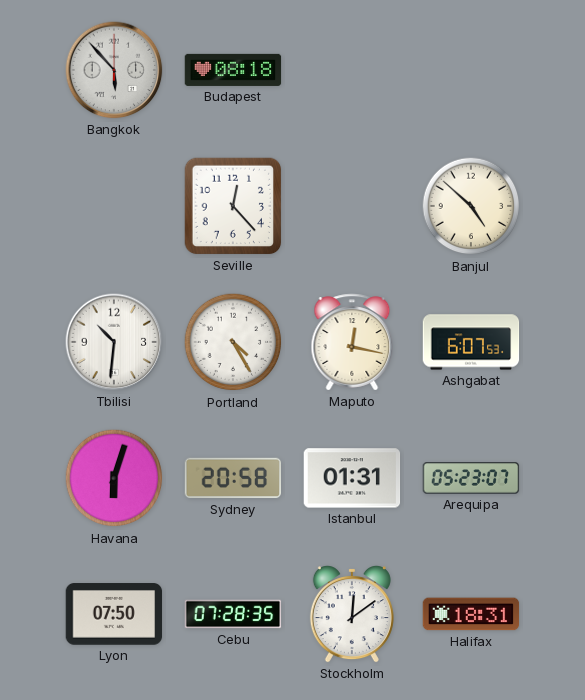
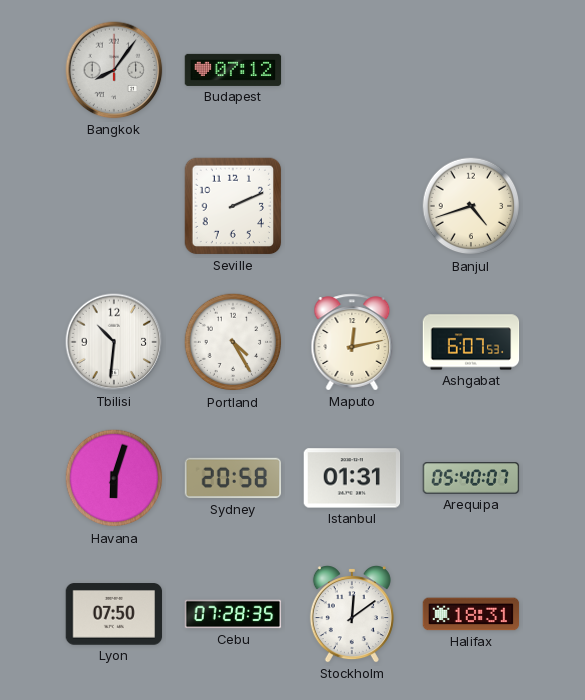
Bangkok: 5:53 -> 8:06
Budapest: 08:18 -> 07:12
Seville: 12:23 -> 2:11
Banjul: 4:52 -> 4:42
Maputo: 12:17 -> 12:13
Arequipa: 05:23 -> 05:40
